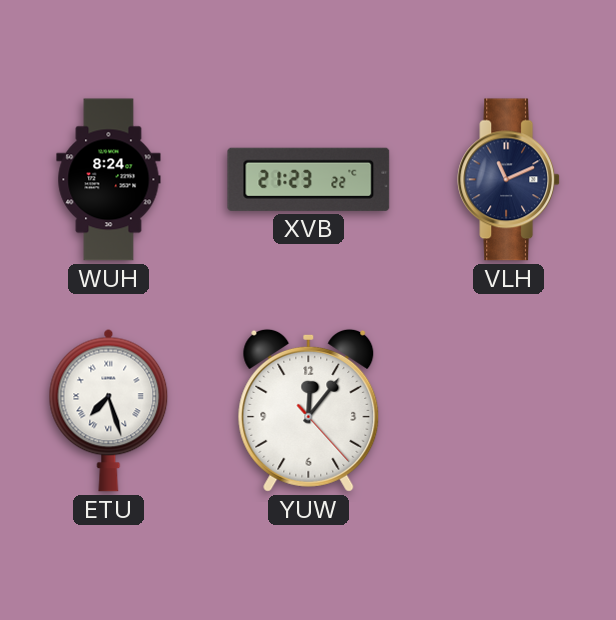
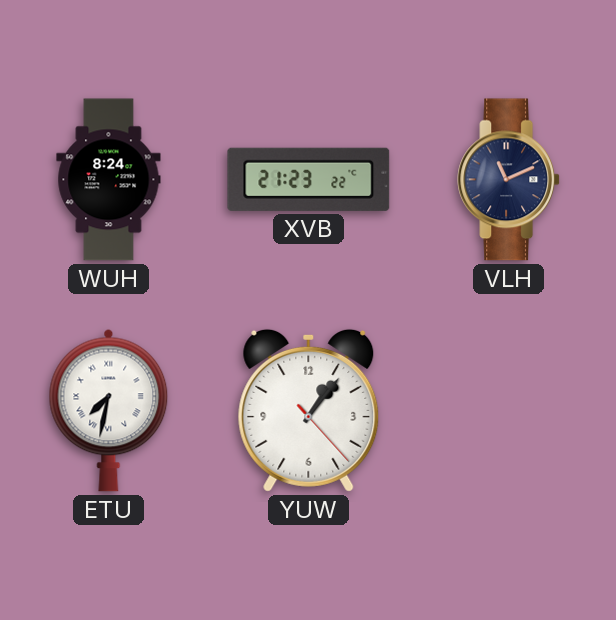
ETU: 7:27 -> 7:32
YUW: 12:06 -> 1:06
